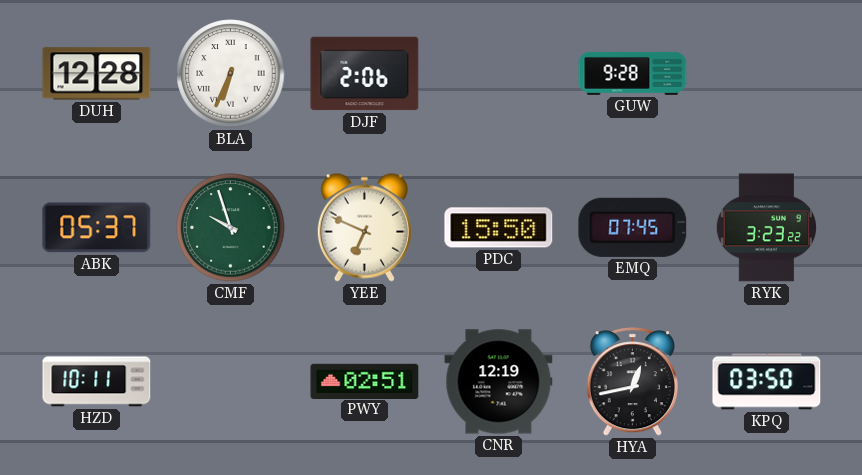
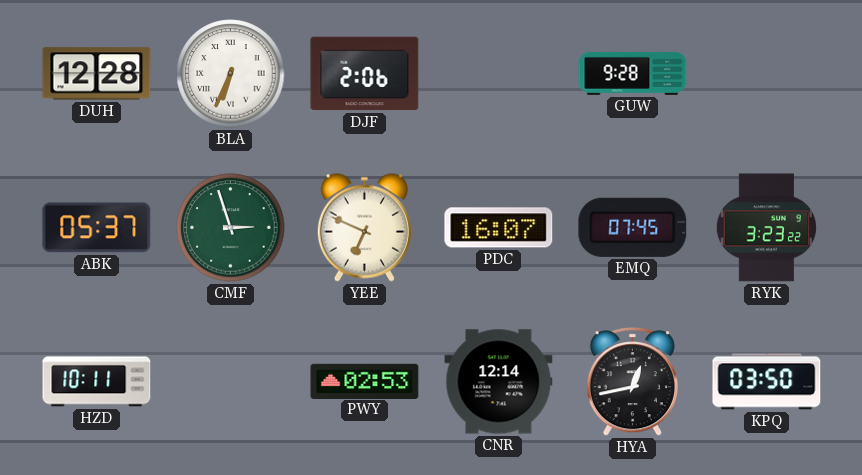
CMF: 9:57 -> 2:57
PDC: 15:50 -> 16:07
PWY: 02:51 -> 02:53
CNR: 12:19 -> 12:14
